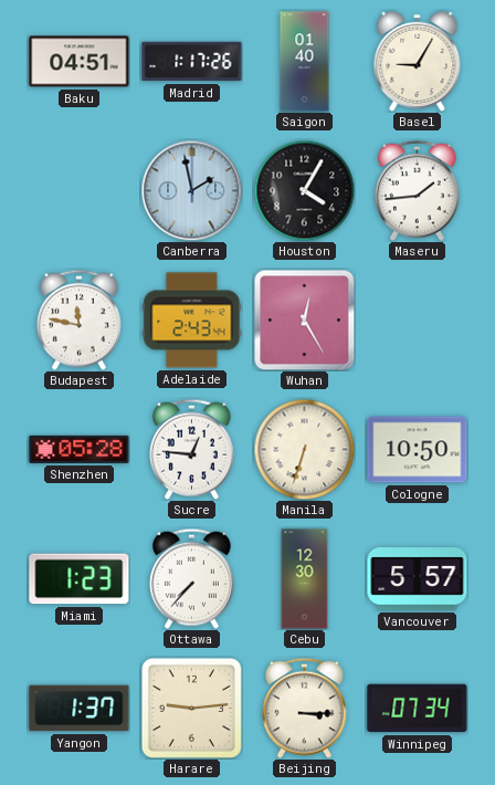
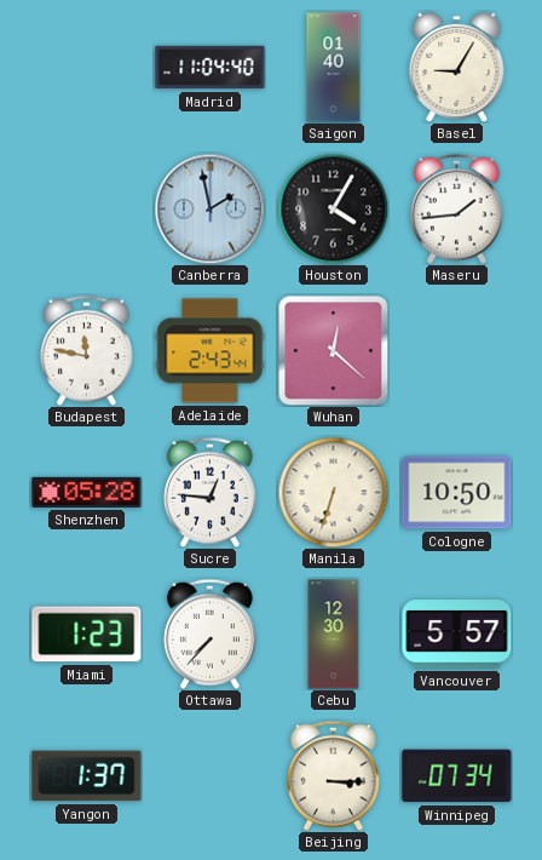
Baku: 04:51 -> none
Madrid: 1:17 -> 11:04
Wuhan: 12:25 -> 12:22
Harare: 9:14 -> none
